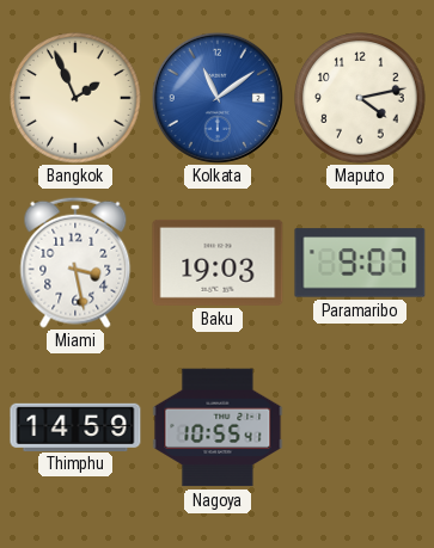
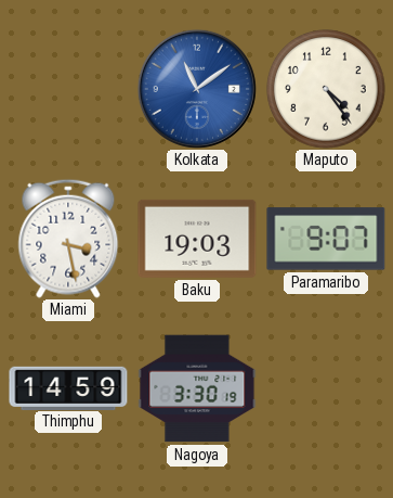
Bangkok: 1:56 -> none
Maputo: 4:13 -> 4:24
Nagoya: 10:55 -> 3:30
